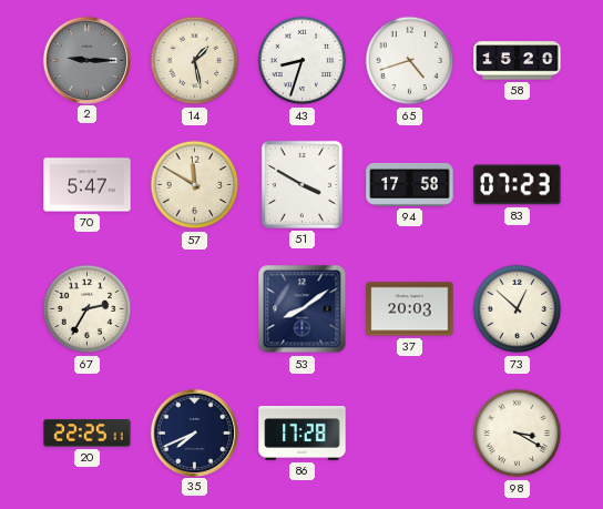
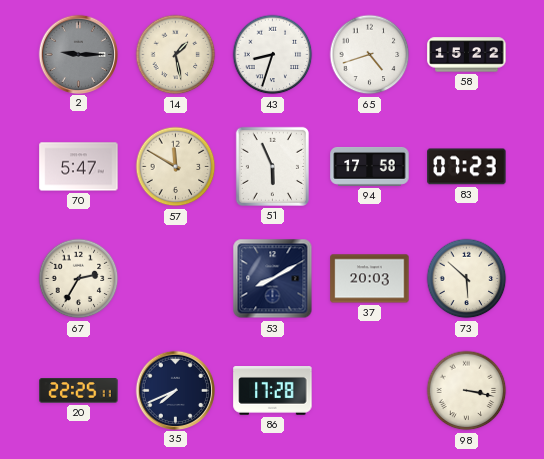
58: 15:20 -> 15:22
51: 3:50 -> 5:56
53: 8:09 -> 8:10
73: 12:52 -> 5:52
98: 3:20 -> 3:17
